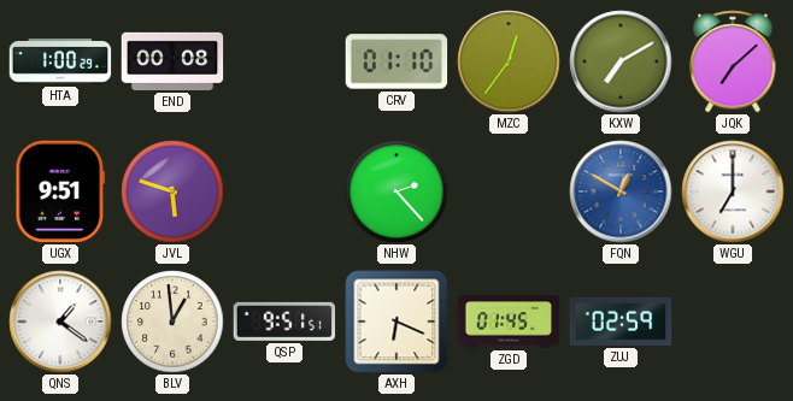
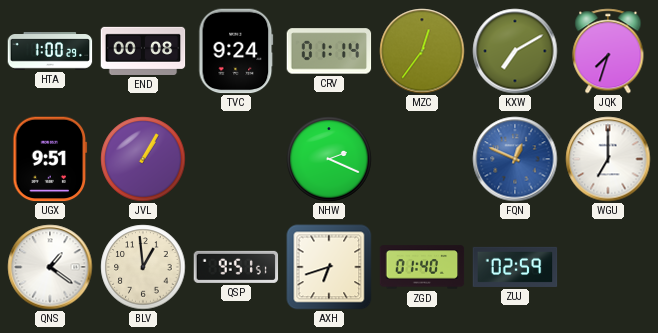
TVC: none -> 9:24
CRV: 01:10 -> 01:14
JQK: 7:08 -> 7:33
JVL: 5:48 -> 1:05
NHW: 2:23 -> 2:19
FQN: 12:50 -> 12:49
AXH: 6:19 -> 6:42
ZGD: 01:45 -> 01:40
